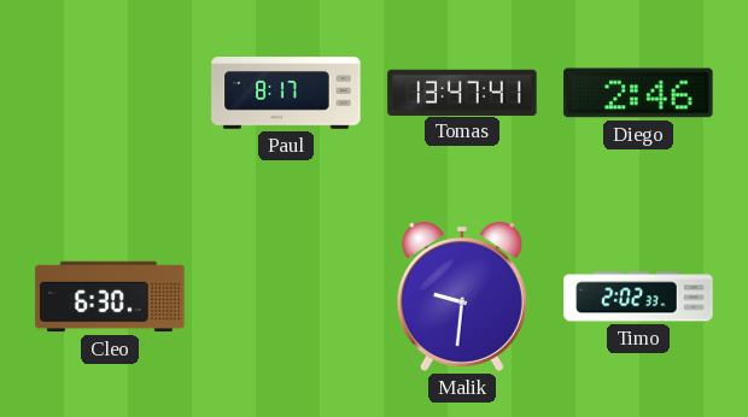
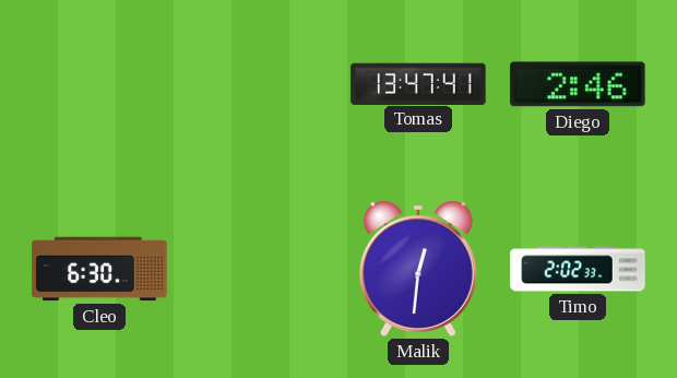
Paul: 8:17 -> none
Malik: 9:31 -> 12:31
